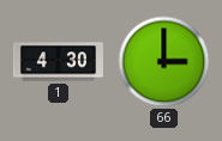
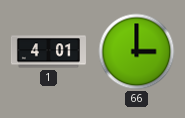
1: 4:30 -> 4:01
